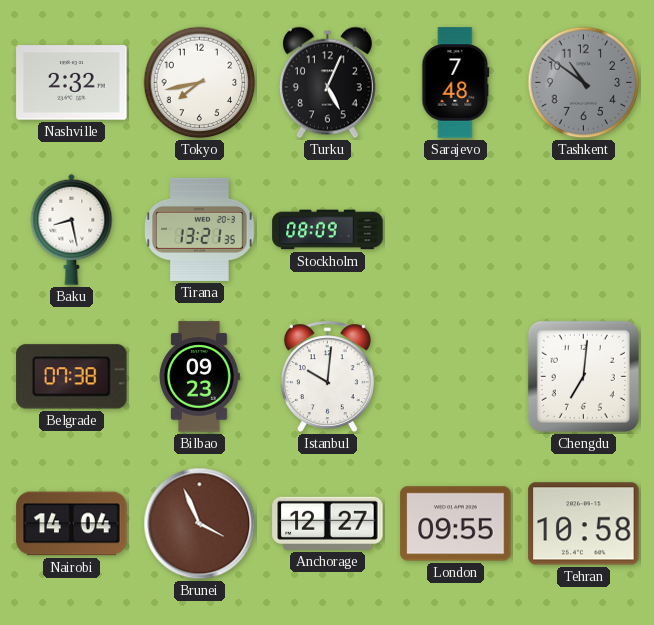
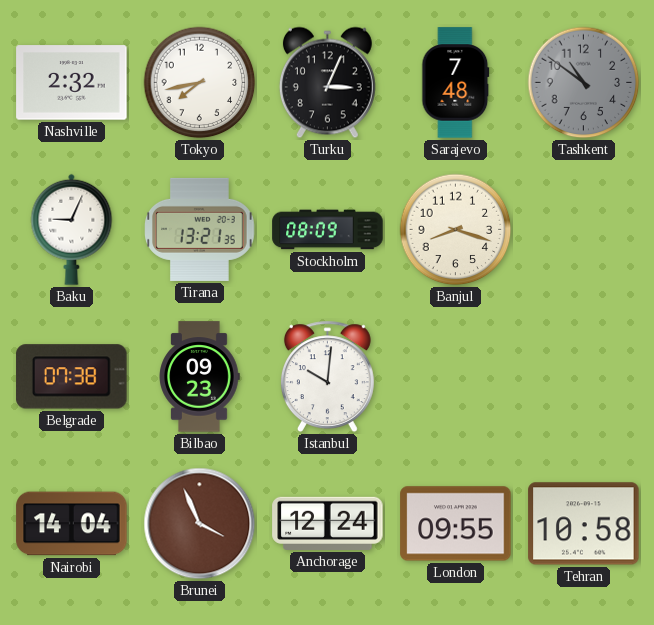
Turku: 5:04 -> 3:04
Baku: 8:28 -> 9:04
Banjul: none -> 8:18
Chengdu: 7:01 -> none
Anchorage: 12:27 -> 12:24
